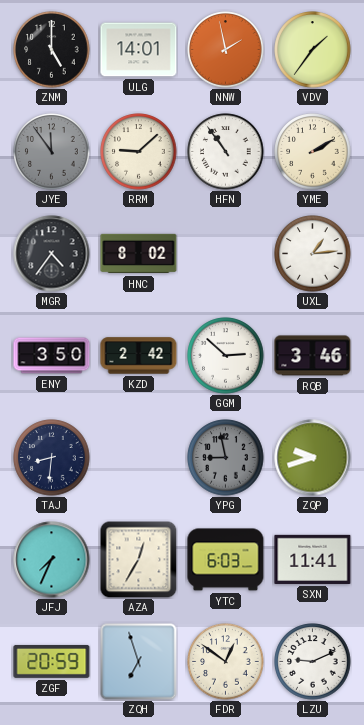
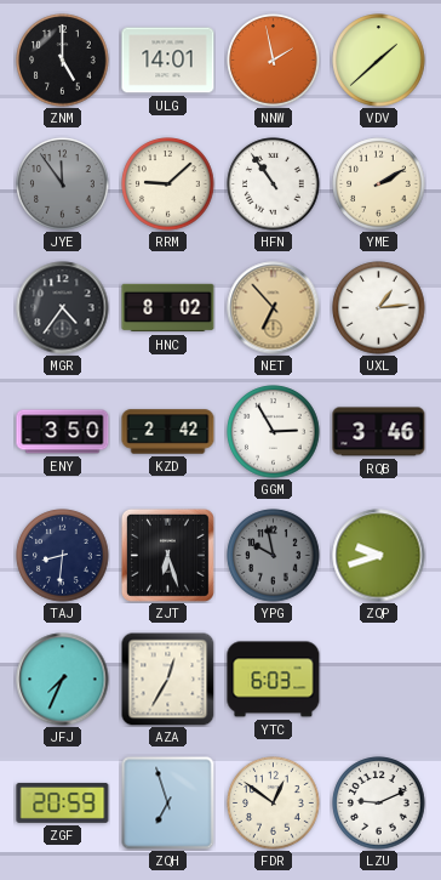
VDV: 1:36 -> 1:38
NET: none -> 6:53
GGM: 2:52 -> 2:55
ZJT: none -> 6:27
YPG: 8:58 -> 9:58
SXN: 11:41 -> none
